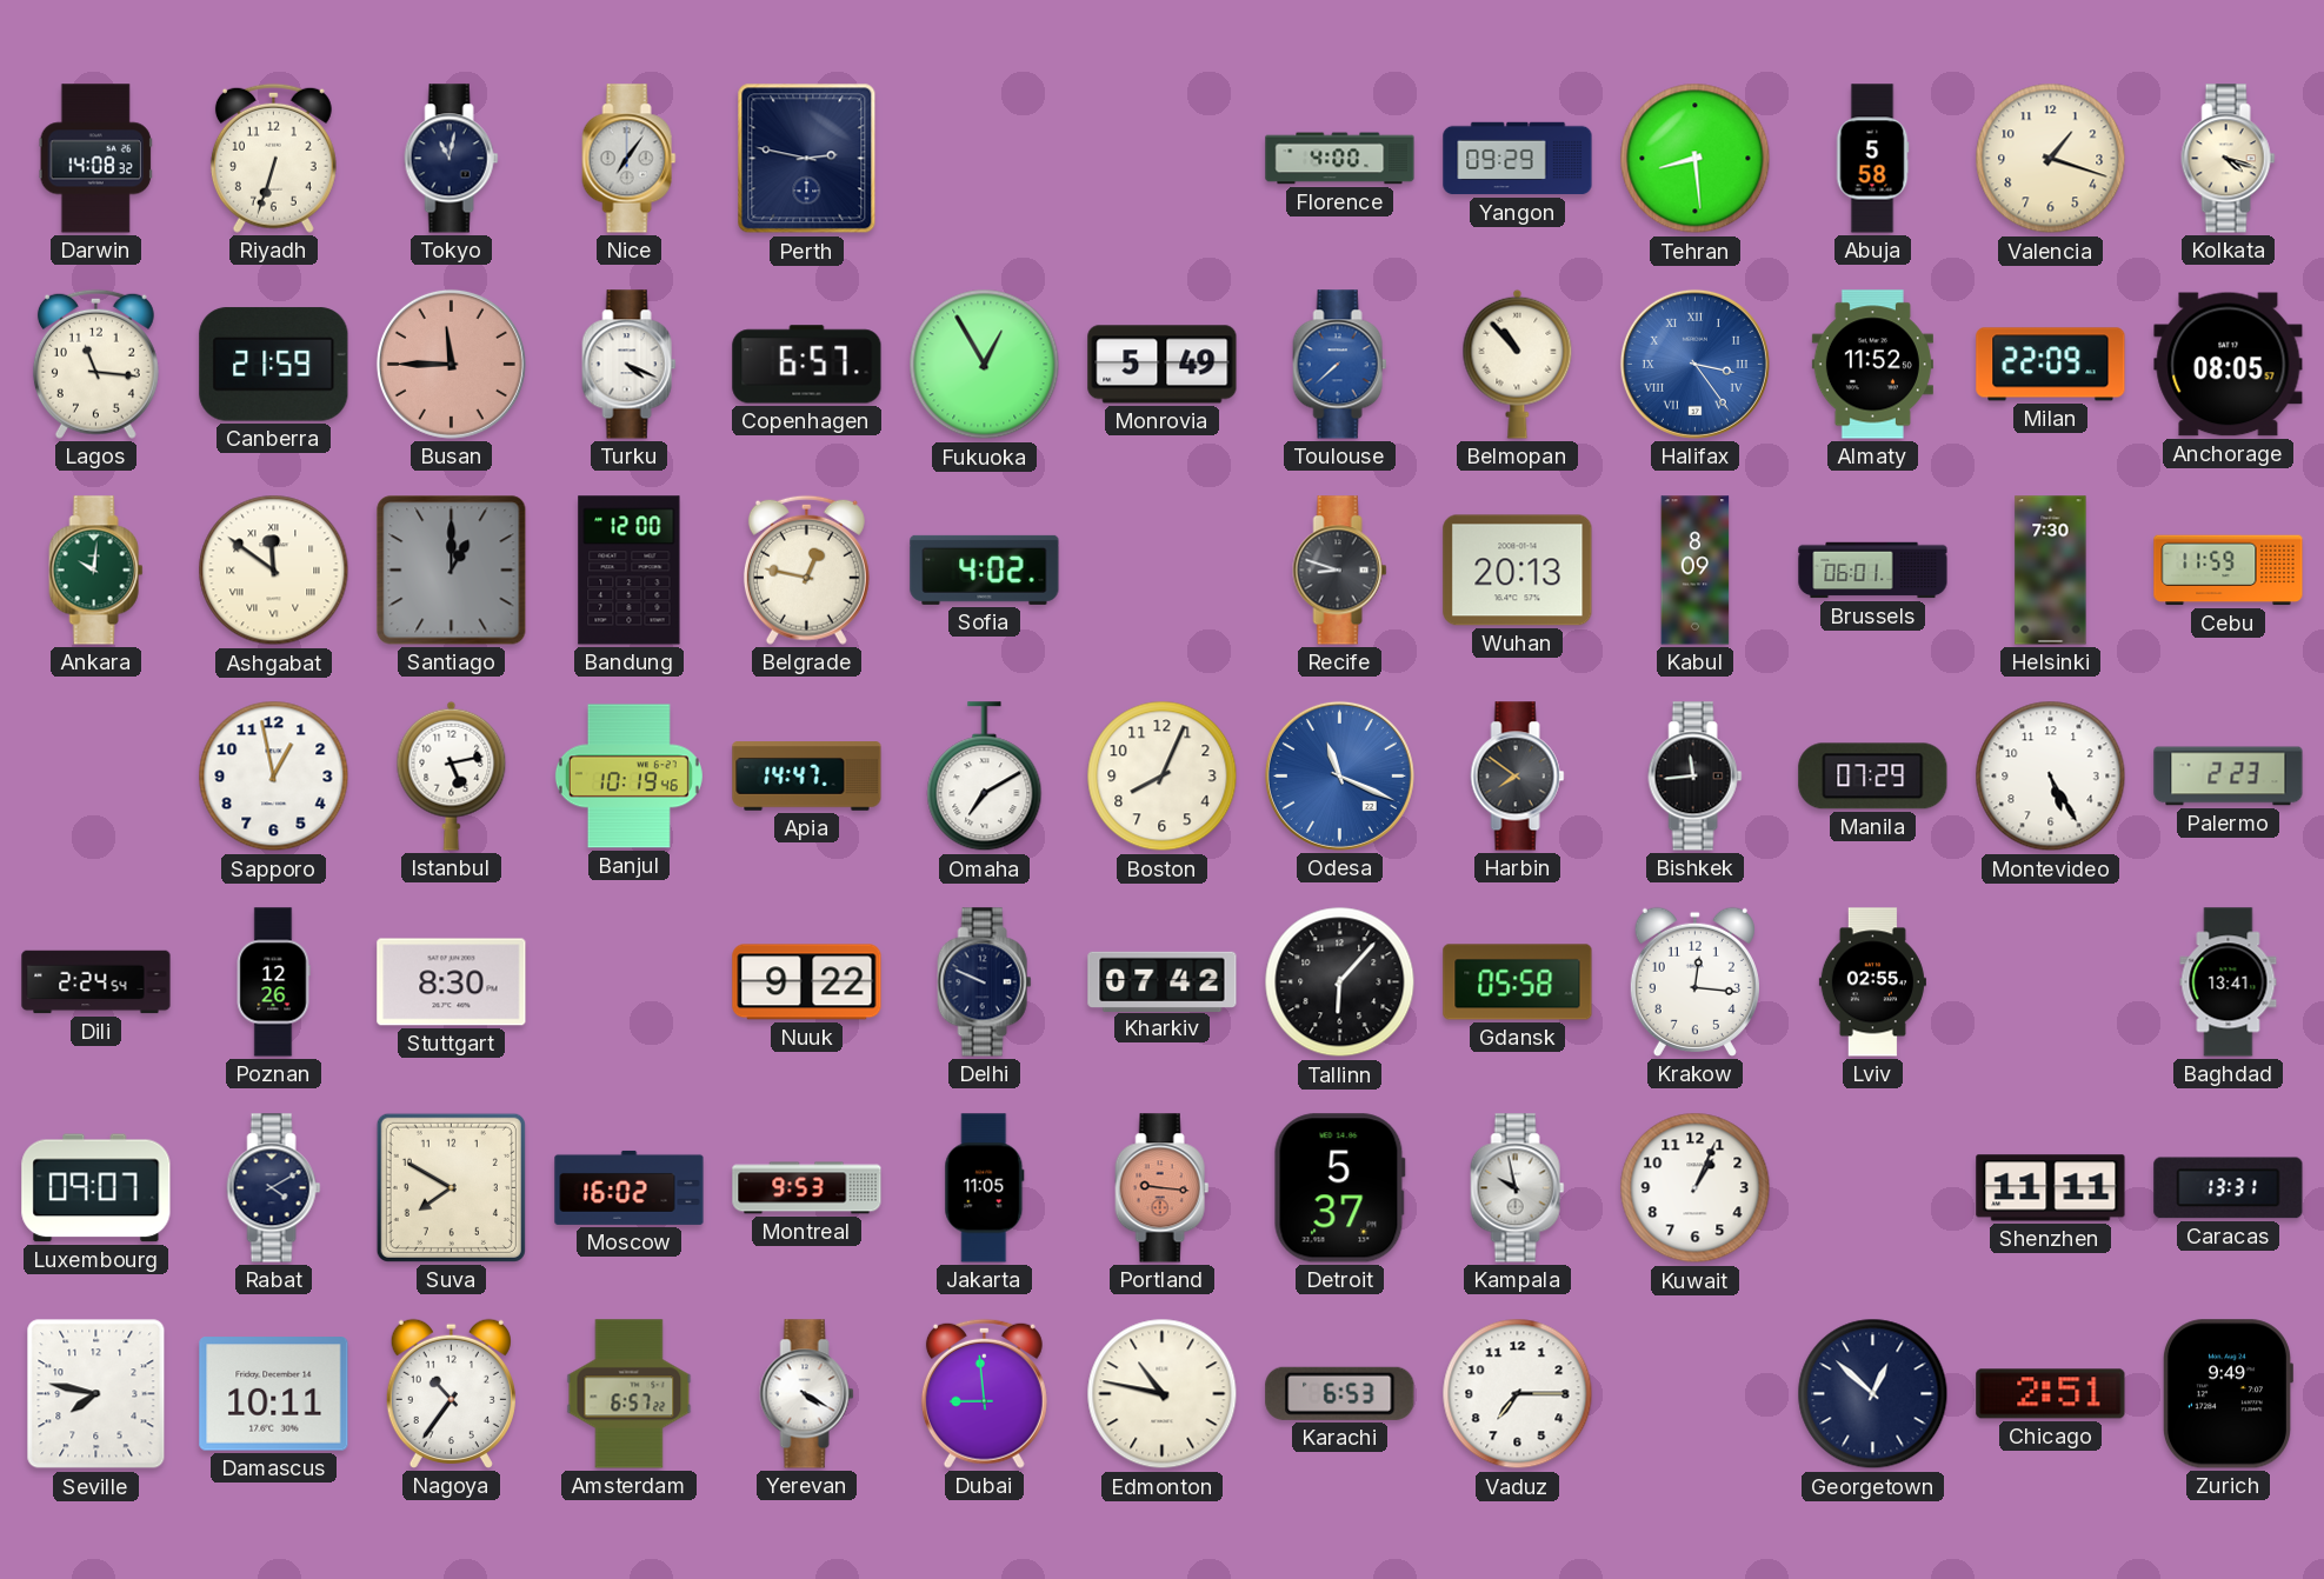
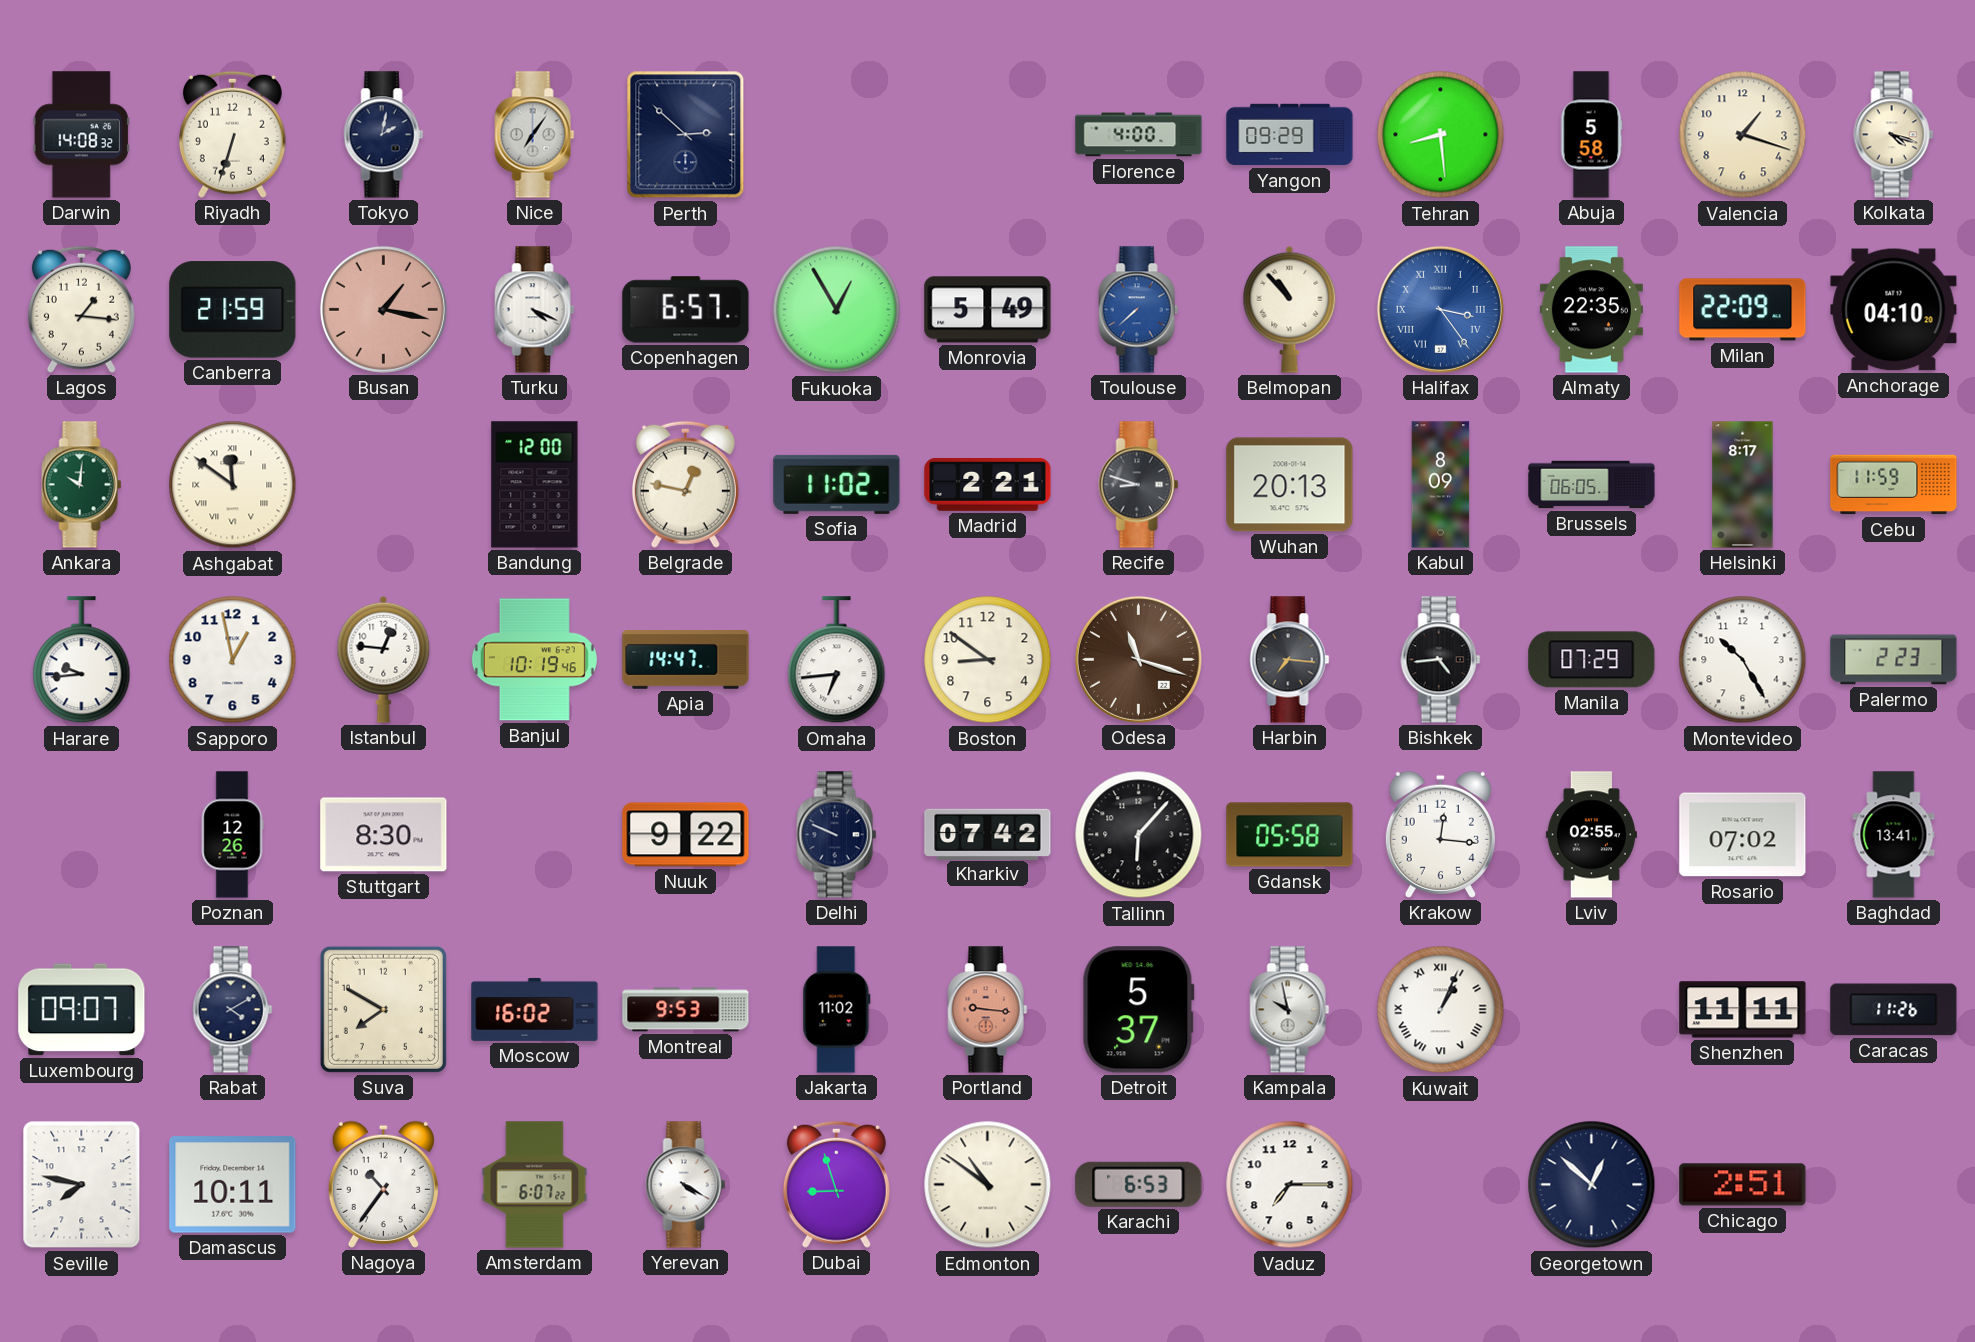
Tokyo: 11:02 -> 2:02
Perth: 2:47 -> 2:52
Lagos: 11:16 -> 1:16
Busan: 11:45 -> 1:17
Almaty: 11:52 -> 22:35
Anchorage: 08:05 -> 04:10
Santiago: 1:00 -> none
Sofia: 4:02 -> 11:02
Madrid: none -> 2:21
Brussels: 06:01 -> 06:05
Helsinki: 7:30 -> 8:17
Harare: none -> 9:44
Istanbul: 5:13 -> 12:46
Omaha: 7:10 -> 6:44
Boston: 8:04 -> 8:51
Odesa: 11:19 -> 11:18
Odesa dial: blue -> brown
Harbin: 7:51 -> 7:16
Bishkek: 11:44 -> 4:44
Montevideo: 5:25 -> 10:25
Dili: 2:24 -> none
Rosario: none -> 07:02
Jakarta: 11:05 -> 11:02
Kuwait numerals: Arabic -> Roman
Caracas: 13:31 -> 11:26
Amsterdam: 6:57 -> 6:07
Dubai: 8:59 -> 8:57
Edmonton: 10:47 -> 10:51
Zurich: 9:49 -> none
